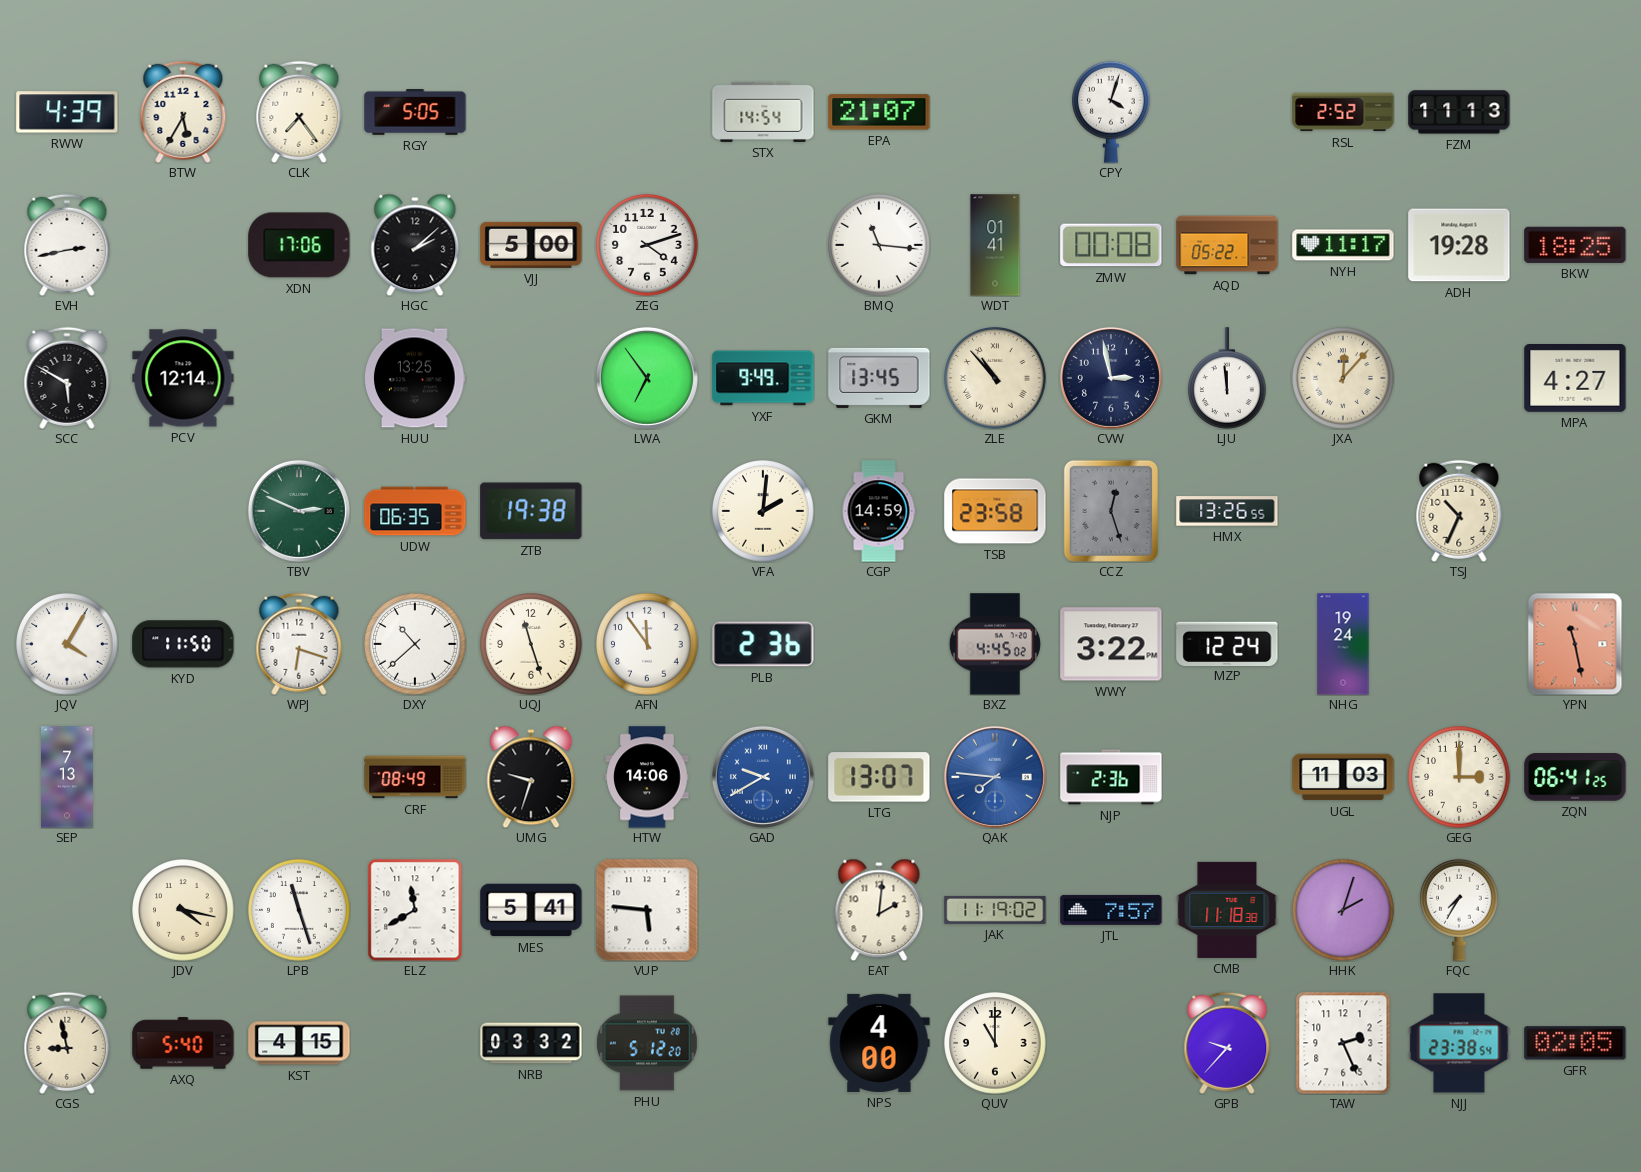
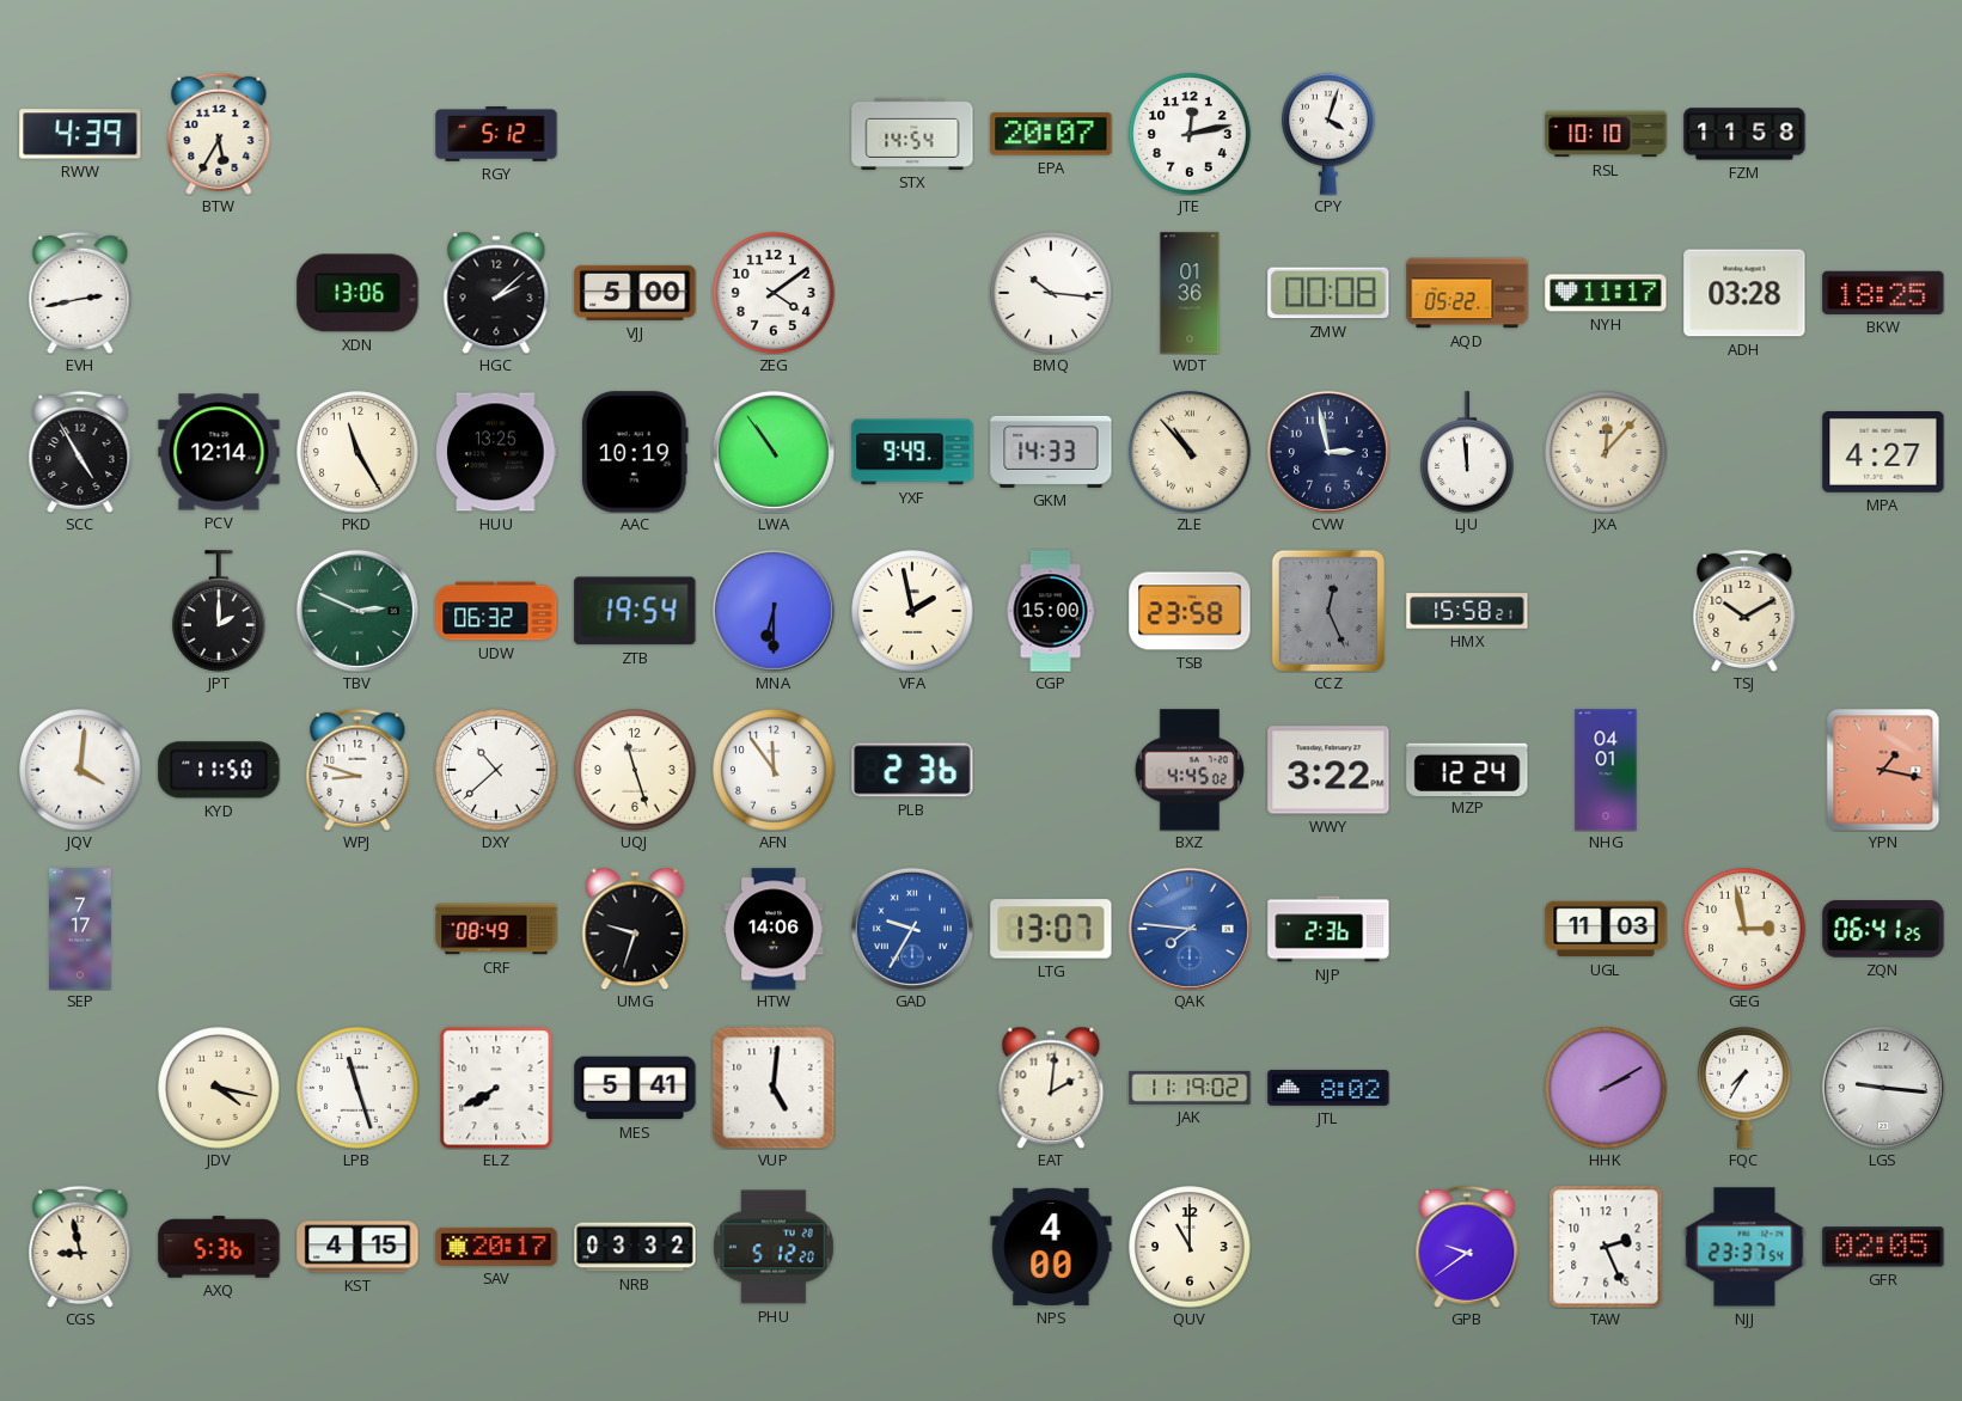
CLK: 7:24 -> none
RGY: 5:05 -> 5:12
EPA: 21:07 -> 20:07
JTE: none -> 12:13
RSL: 2:52 -> 10:10
FZM: 11:13 -> 11:58
XDN: 17:06 -> 13:06
ZEG: 4:12 -> 4:09
BMQ: 11:16 -> 10:16
WDT: 01:41 -> 01:36
ADH: 19:28 -> 03:28
SCC: 5:50 -> 4:55
PKD: none -> 11:25
AAC: none -> 10:19
LWA: 6:54 -> 10:54
GKM: 13:45 -> 14:33
JPT: none -> 2:00
UDW: 06:35 -> 06:32
ZTB: 19:38 -> 19:54
MNA: none -> 6:30
VFA: 2:01 -> 1:58
CGP: 14:59 -> 15:00
CCZ: 12:27 -> 12:26
HMX: 13:26 -> 15:58
TSJ: 10:34 -> 10:10
JQV: 4:05 -> 4:01
WPJ: 6:18 -> 8:48
NHG: 19:24 -> 04:01
YPN: 11:28 -> 1:17
SEP: 7:13 -> 7:17
GAD: 9:40 -> 9:35
GEG: 3:00 -> 2:58
ELZ: 11:40 -> 7:40
VUP: 5:46 -> 5:01
JTL: 7:57 -> 8:02
CMB: 11:18 -> none
HHK: 2:03 -> 2:10
LGS: none -> 9:16
AXQ: 5:40 -> 5:36
SAV: none -> 20:17
GPB: 9:37 -> 9:39
NJJ: 23:38 -> 23:37
